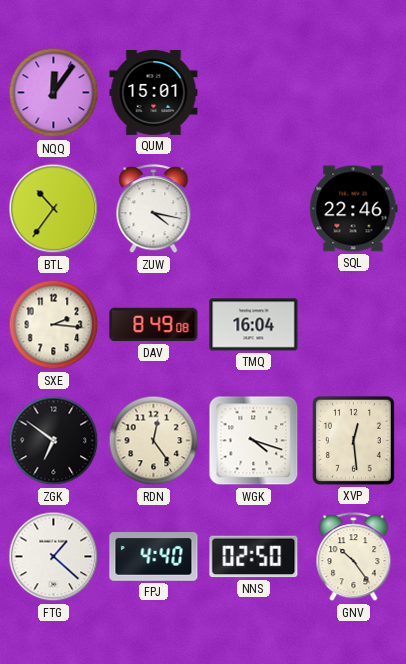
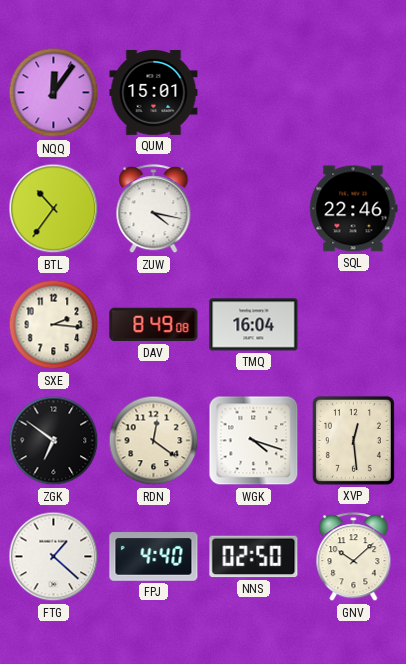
RDN: 12:24 -> 12:21
GNV: 10:24 -> 10:08
